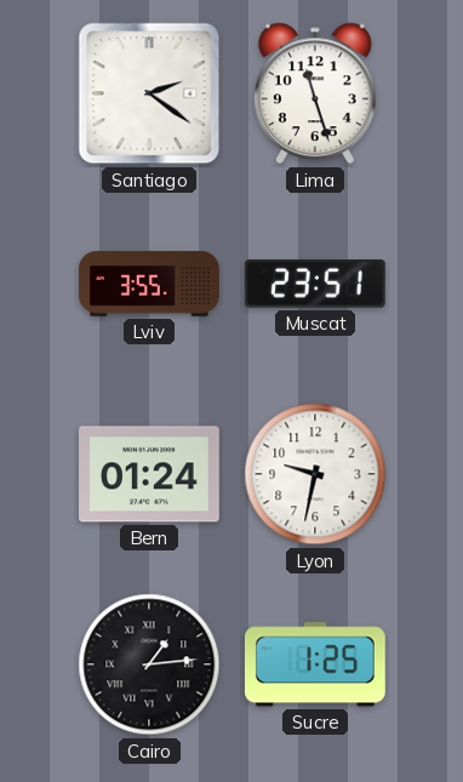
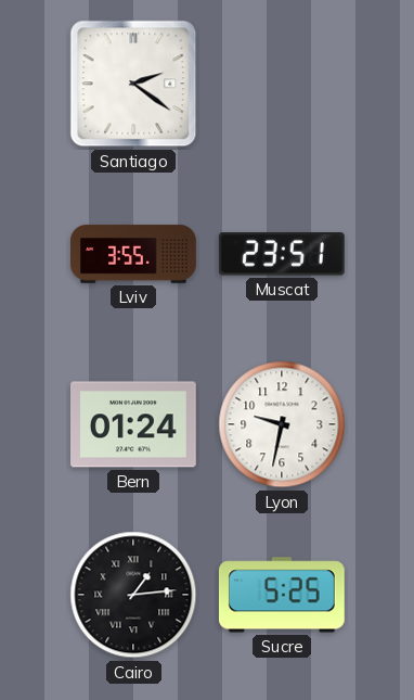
Lima: 11:27 -> none
Sucre: 1:25 -> 5:25
